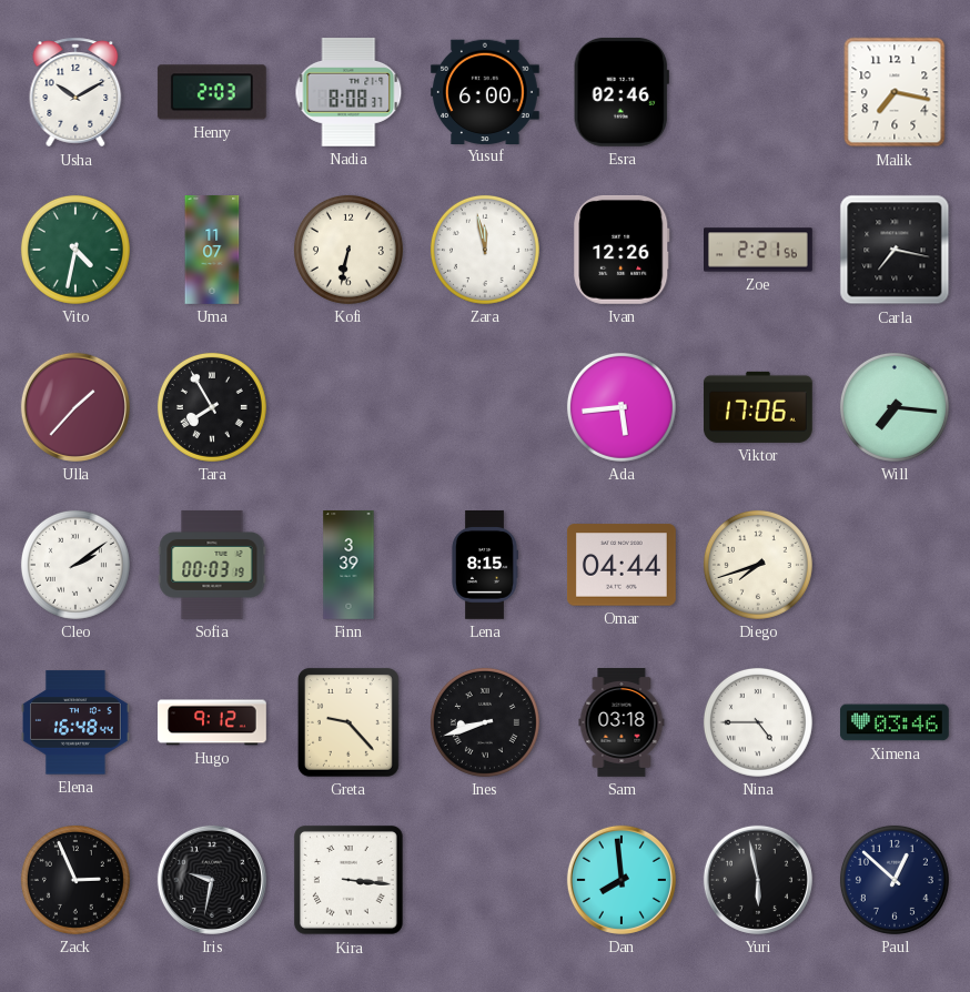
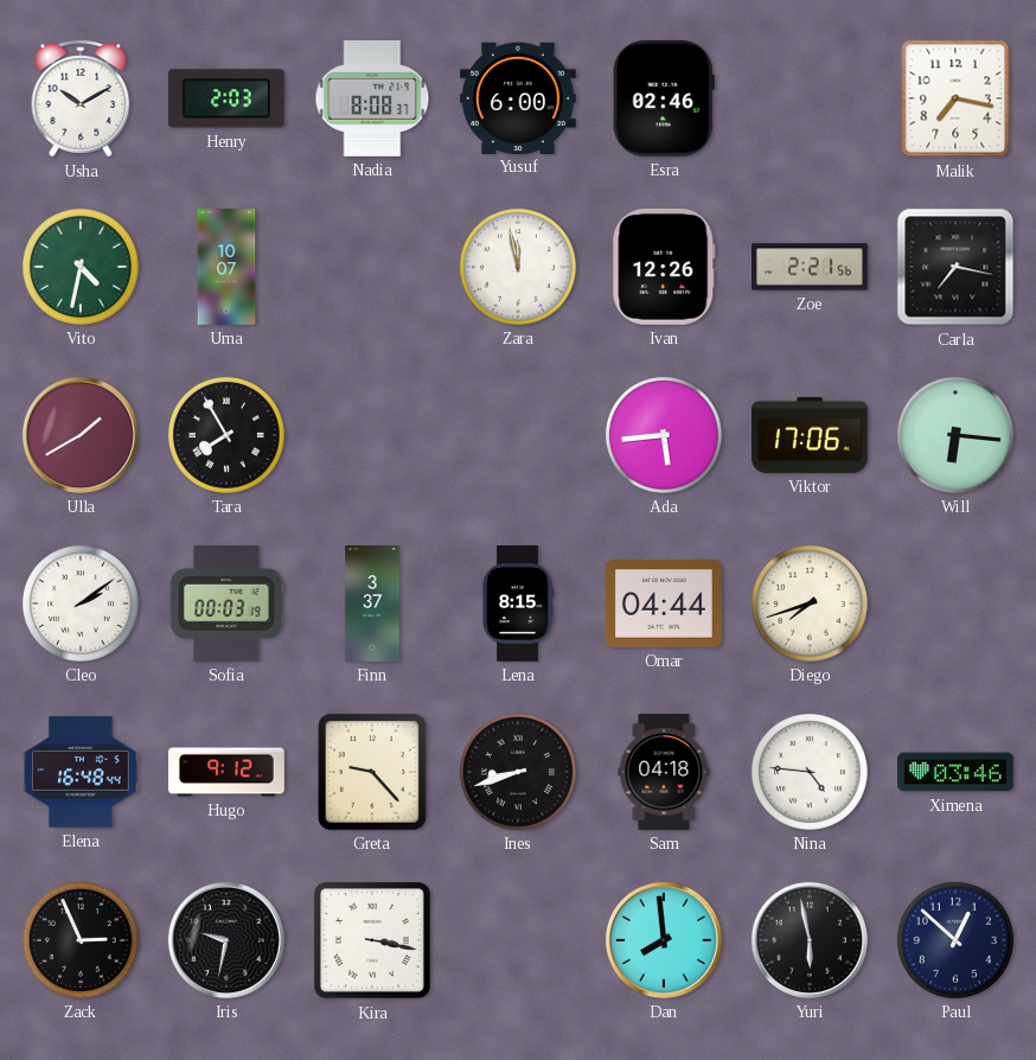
Uma: 11:07 -> 10:07
Kofi: 6:32 -> none
Ulla: 1:37 -> 1:40
Will: 7:16 -> 6:16
Finn: 3:39 -> 3:37
Sam: 03:18 -> 04:18
Nina: 4:45 -> 4:46
Kira: 3:16 -> 3:17
